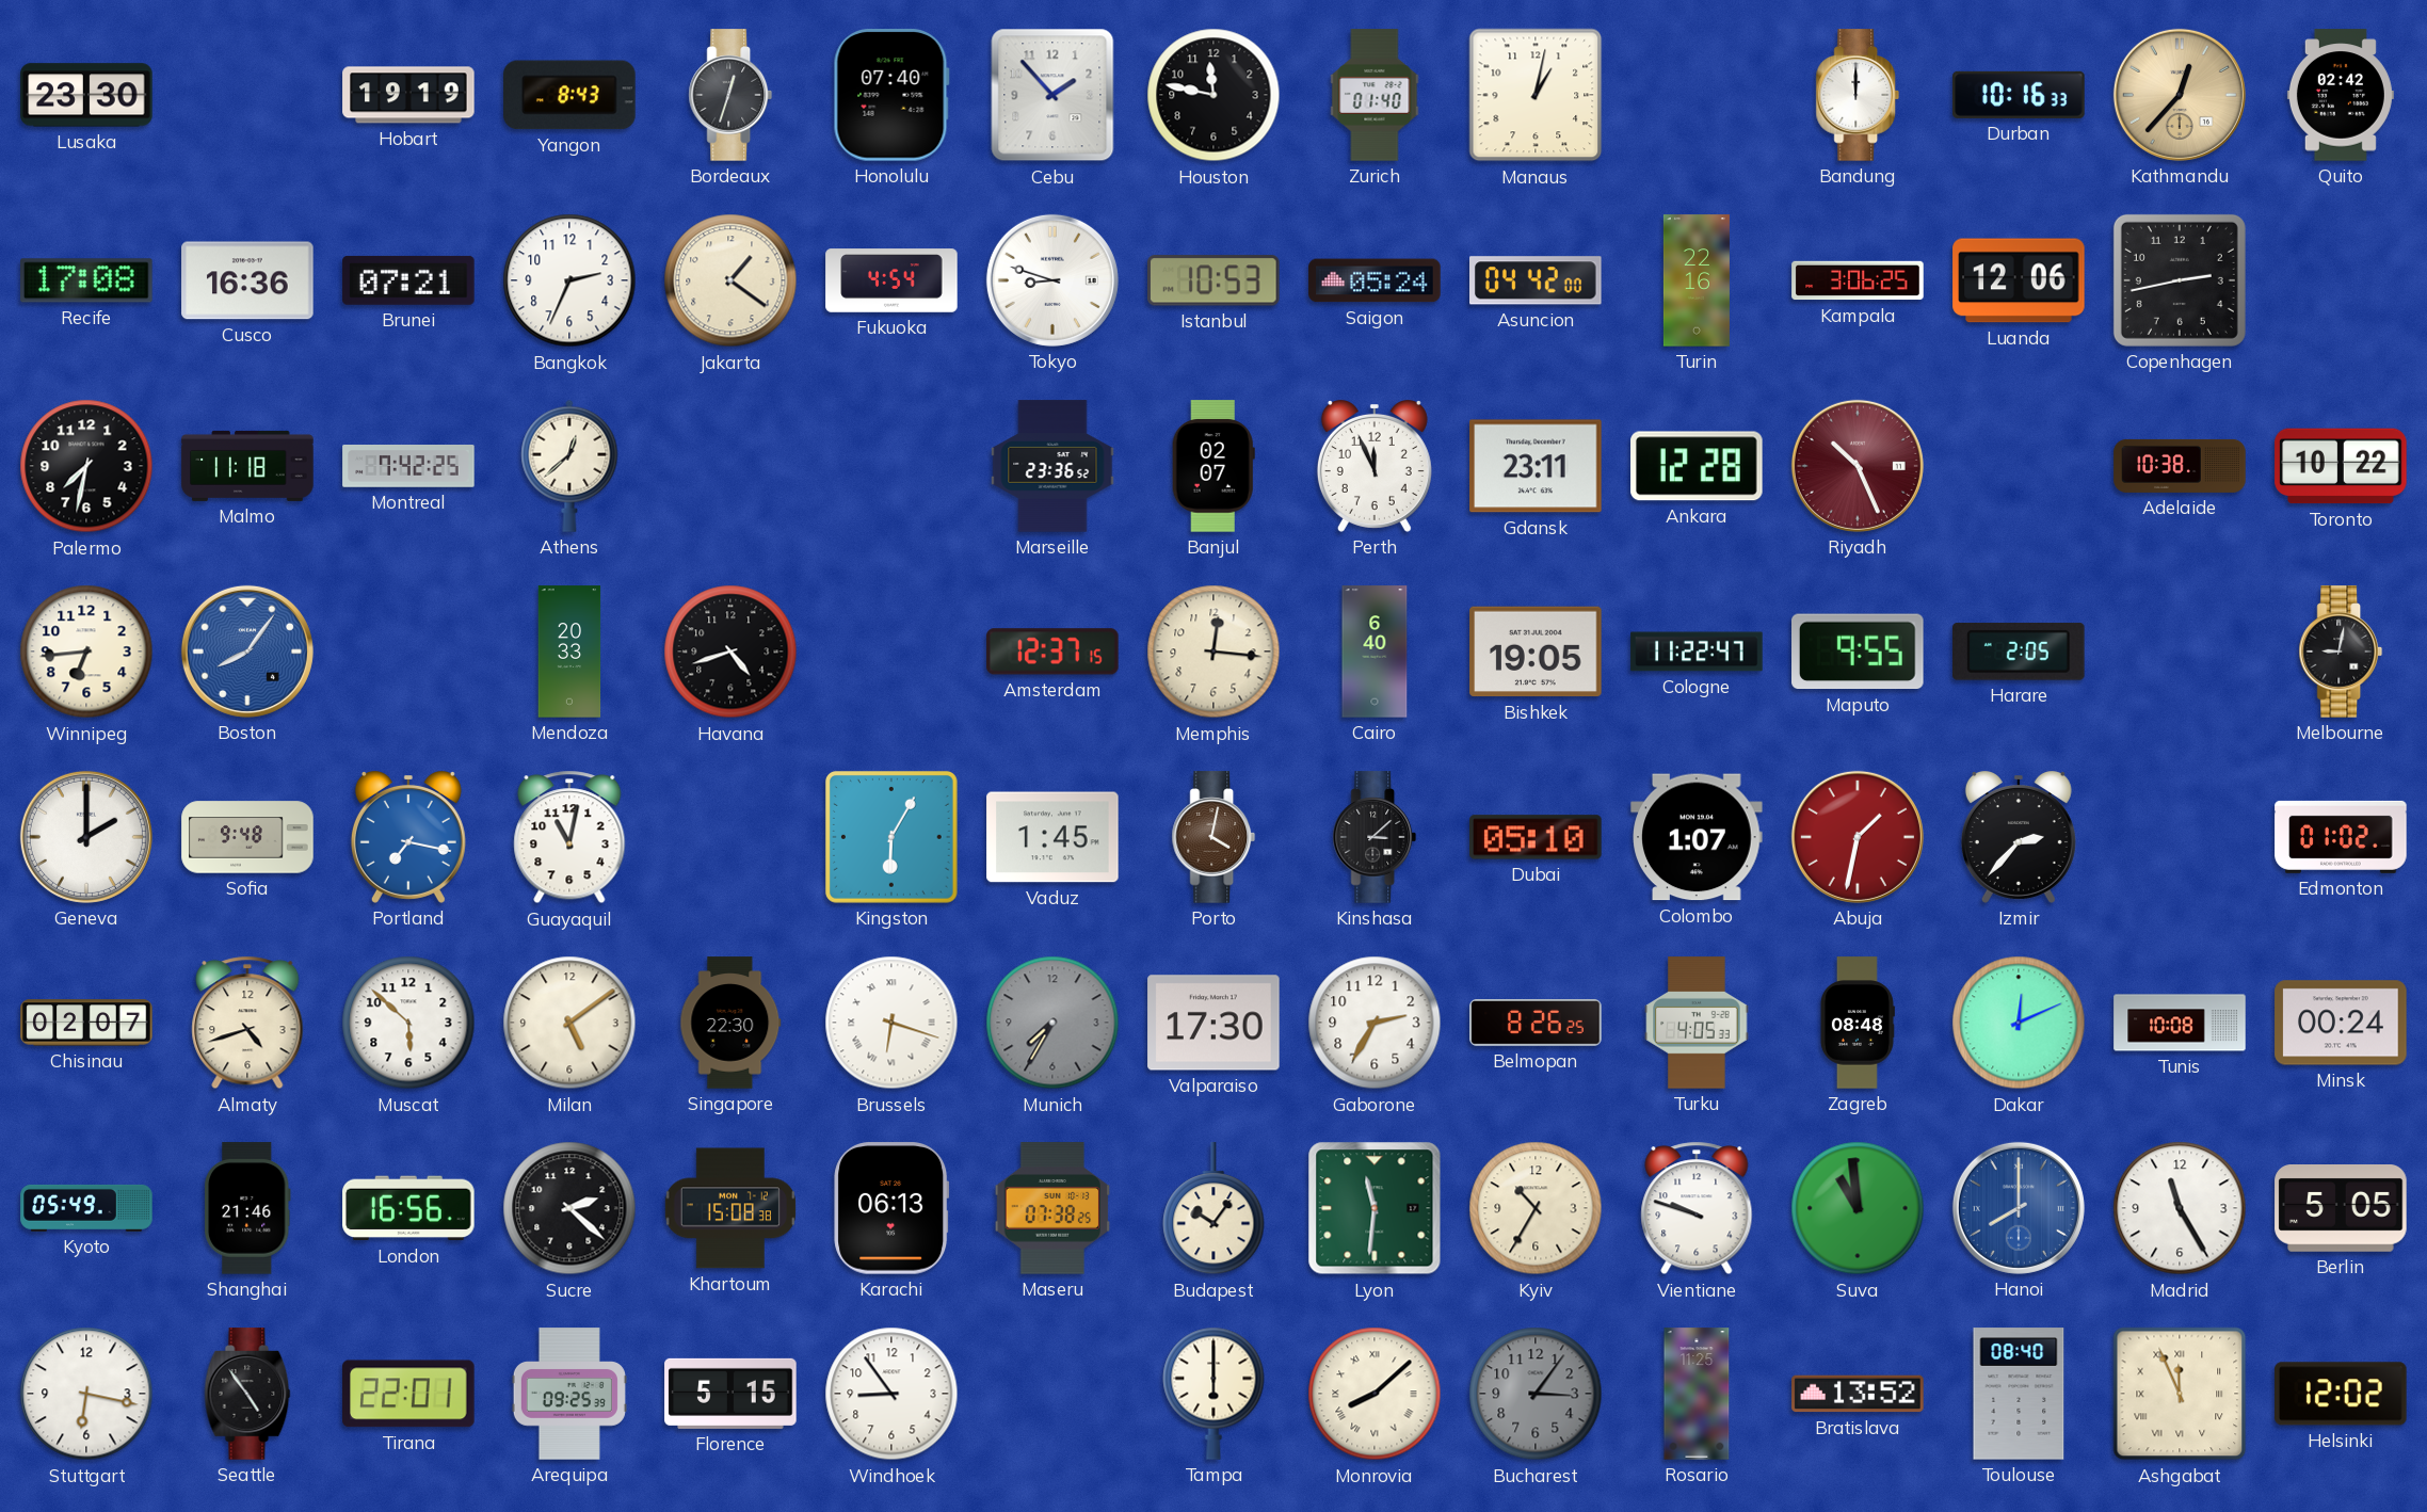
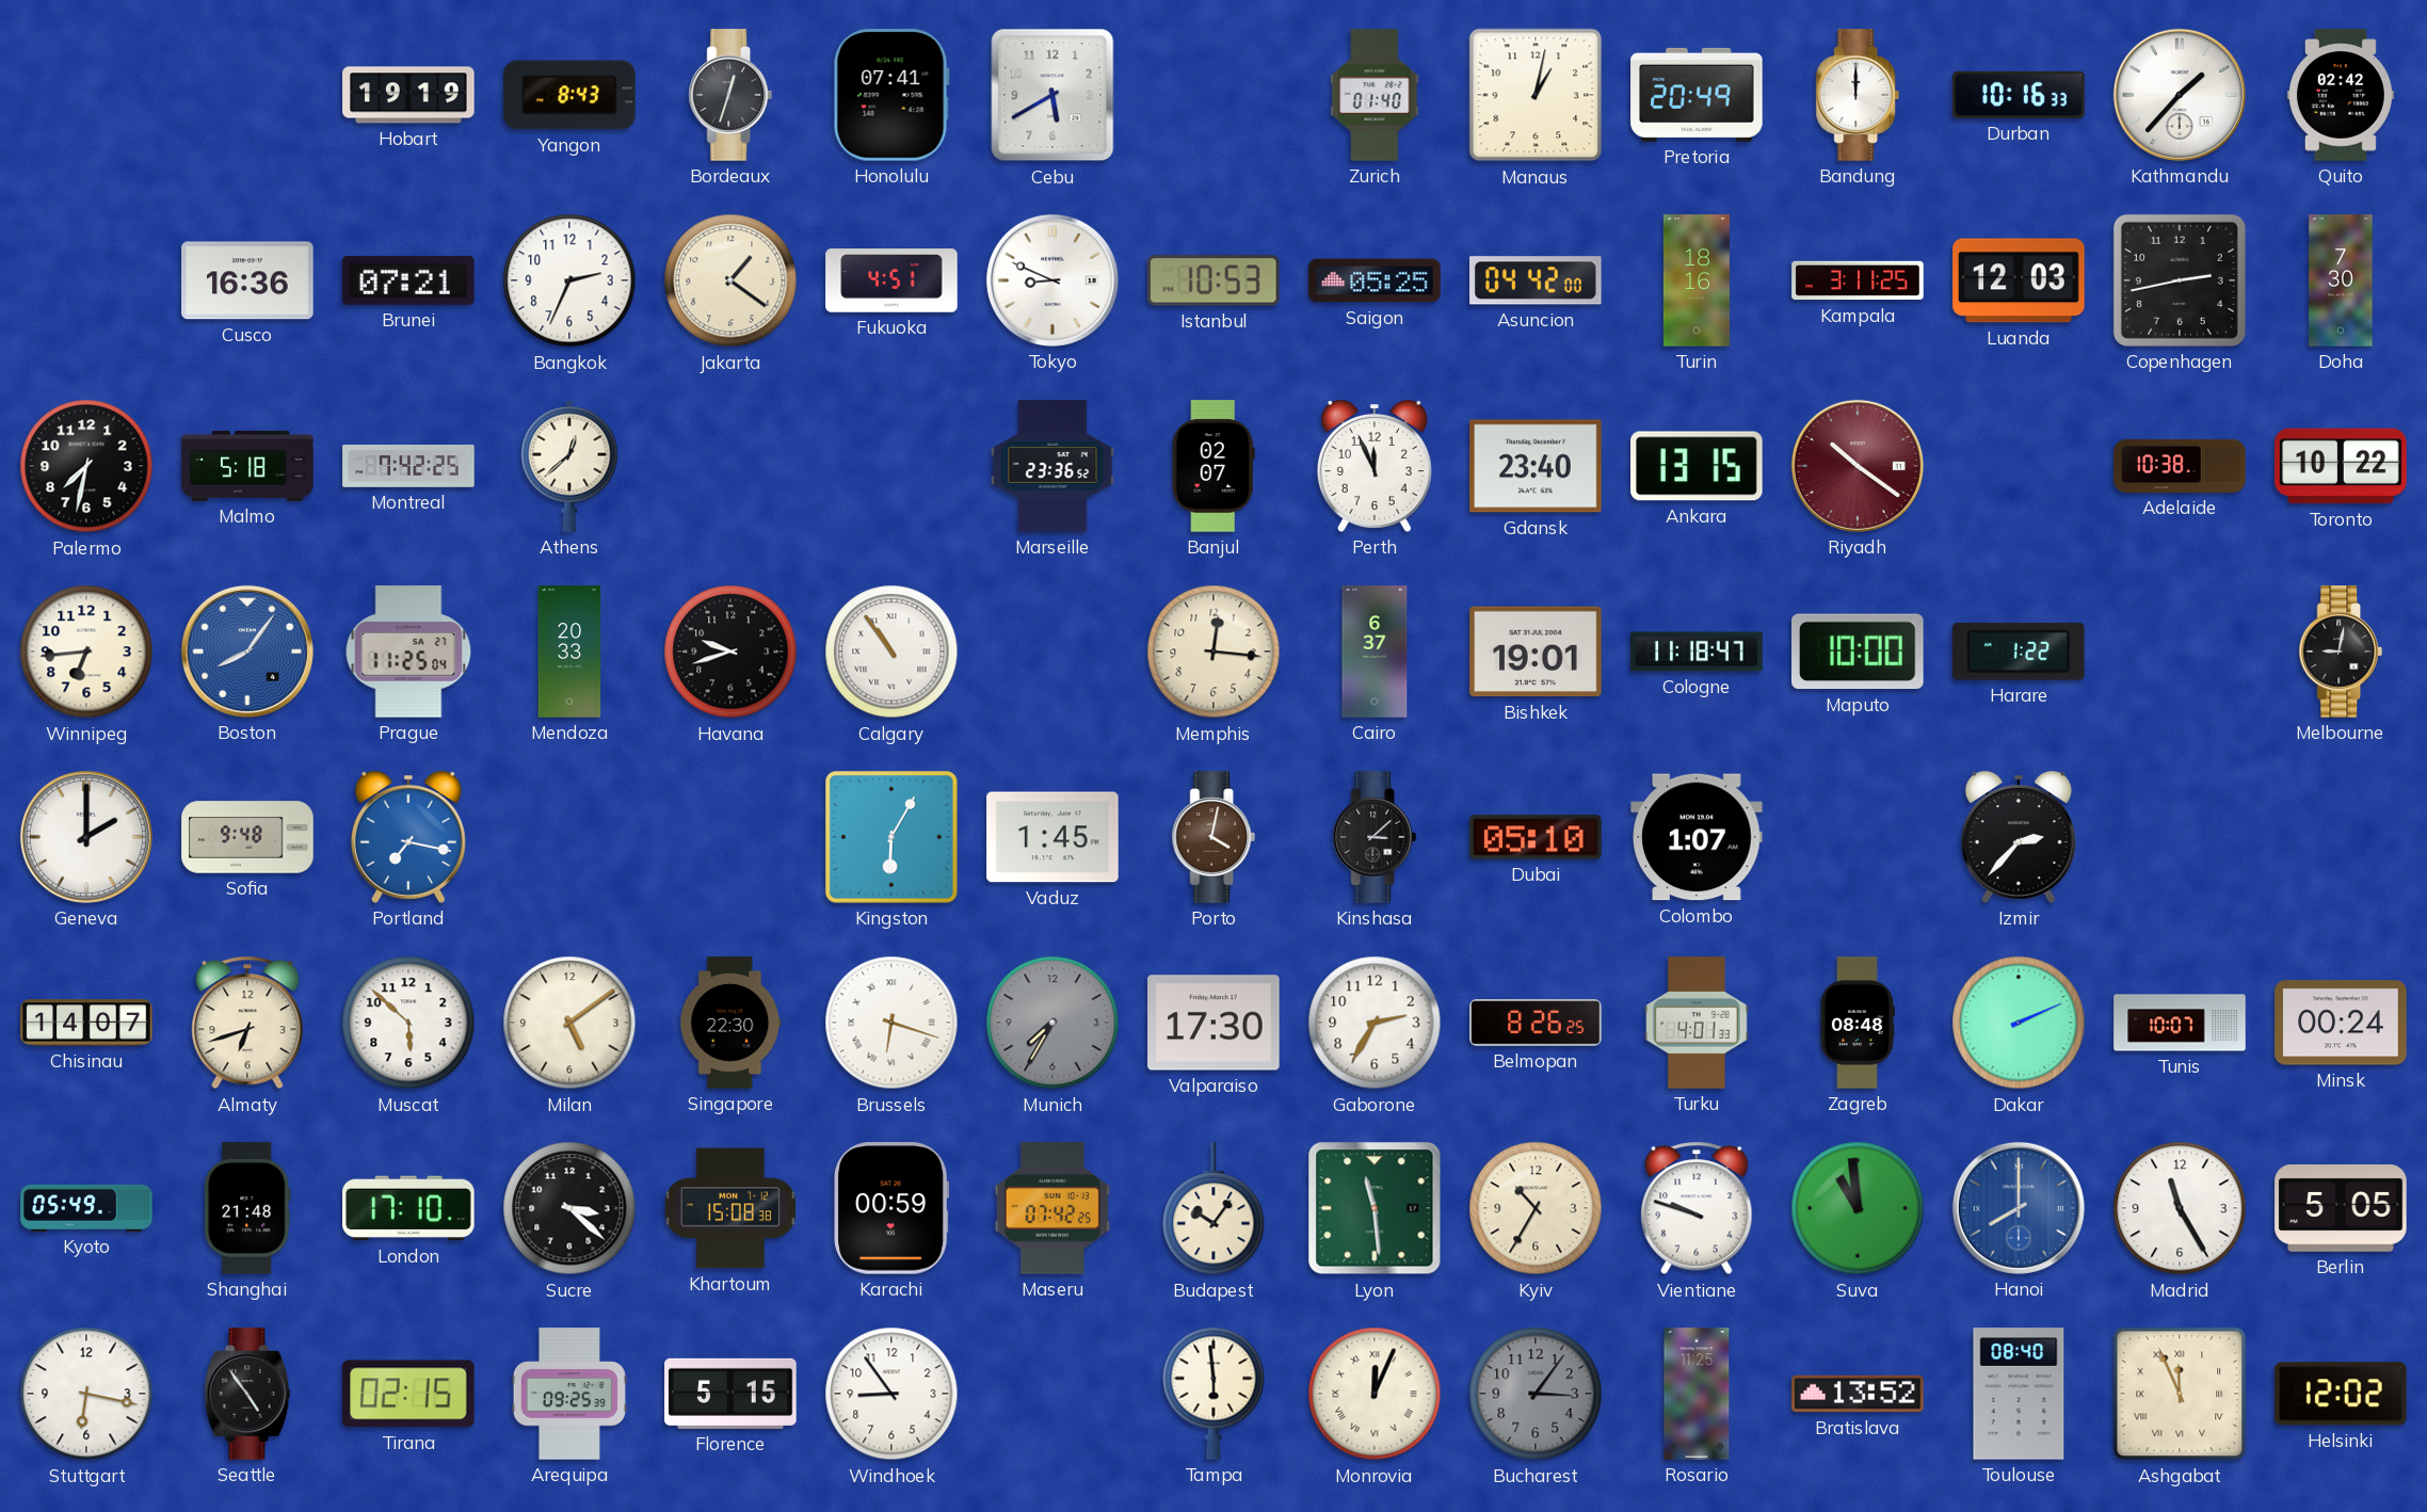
Lusaka: 23:30 -> none
Honolulu: 07:40 -> 07:41
Cebu: 1:53 -> 5:40
Houston: 11:47 -> none
Pretoria: none -> 20:49
Kathmandu: 12:37 -> 1:37
Kathmandu dial: champagne -> white
Recife: 17:08 -> none
Fukuoka: 4:54 -> 4:51
Tokyo: 8:48 -> 8:49
Saigon: 05:24 -> 05:25
Turin: 22:16 -> 18:16
Kampala: 3:06 -> 3:11
Luanda: 12:06 -> 12:03
Doha: none -> 7:30
Malmo: 11:18 -> 5:18
Gdansk: 23:11 -> 23:40
Ankara: 12:28 -> 13:15
Riyadh: 10:26 -> 10:21
Prague: none -> 11:25
Havana: 4:42 -> 9:42
Calgary: none -> 10:54
Amsterdam: 12:37 -> none
Cairo: 6:40 -> 6:37
Bishkek: 19:05 -> 19:01
Cologne: 11:22 -> 11:18
Maputo: 9:55 -> 10:00
Harare: 2:05 -> 1:22
Guayaquil: 11:02 -> none
Abuja: 1:32 -> none
Edmonton: 01:02 -> none
Chisinau: 02:07 -> 14:07
Almaty: 4:42 -> 6:42
Turku: 4:05 -> 4:01
Dakar: 12:11 -> 2:11
Tunis: 10:08 -> 10:07
Shanghai: 21:46 -> 21:48
London: 16:56 -> 17:10
Sucre: 2:22 -> 3:22
Karachi: 06:13 -> 00:59
Maseru: 07:38 -> 07:42
Lyon: 11:31 -> 11:29
Tirana: 22:01 -> 02:15
Tampa: 6:00 -> 5:59
Monrovia: 8:08 -> 12:04
